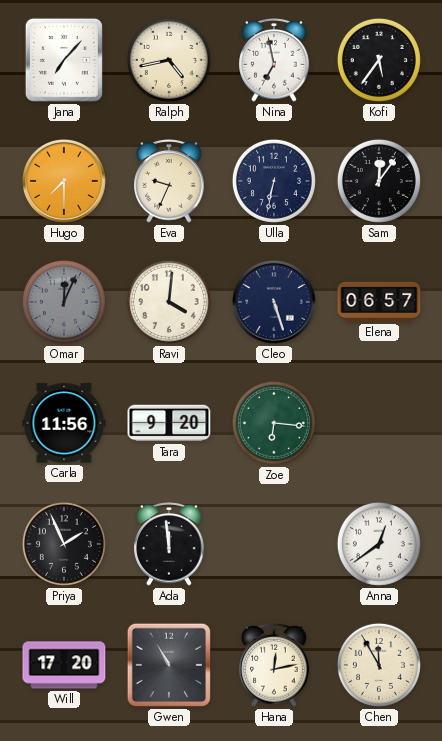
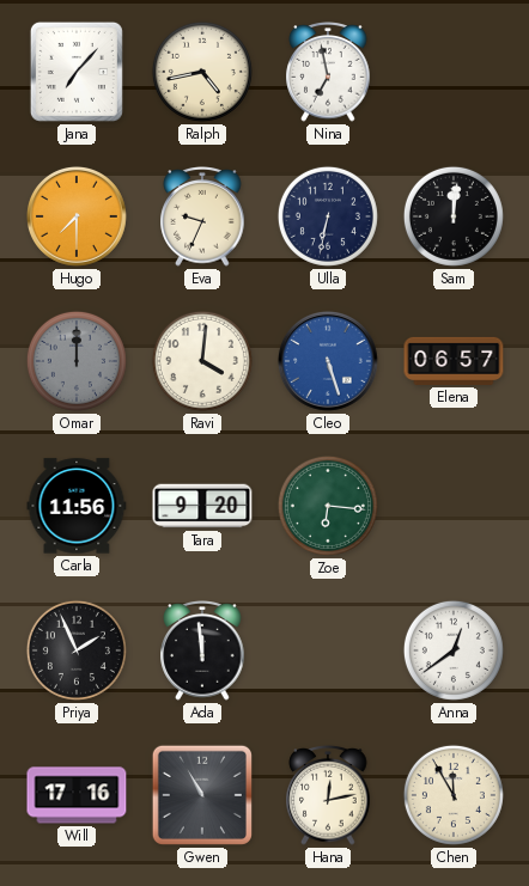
Kofi: 5:36 -> none
Sam: 12:06 -> 12:01
Omar: 12:04 -> 12:00
Cleo dial: navy -> blue
Will: 17:20 -> 17:16
